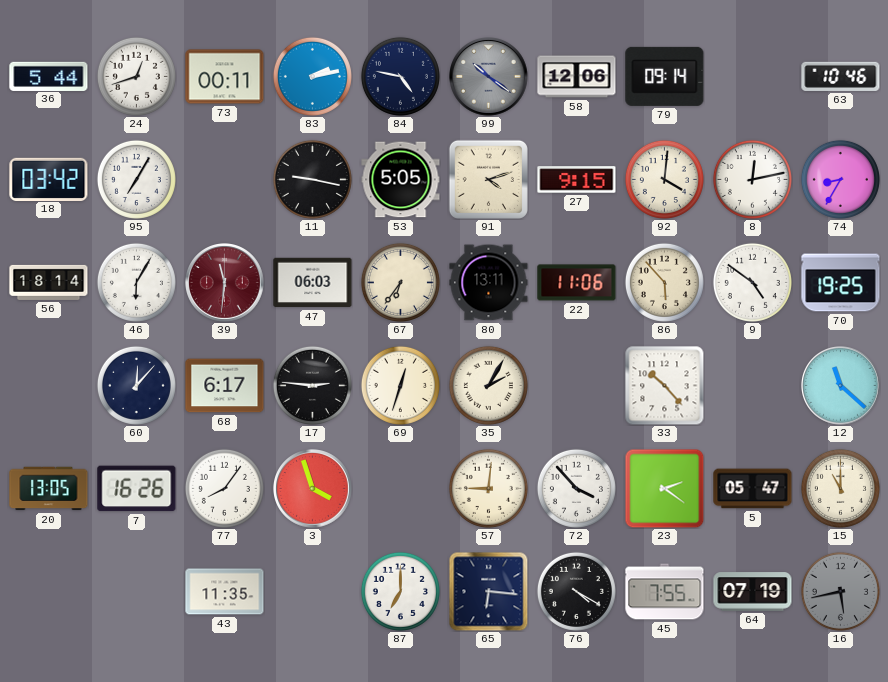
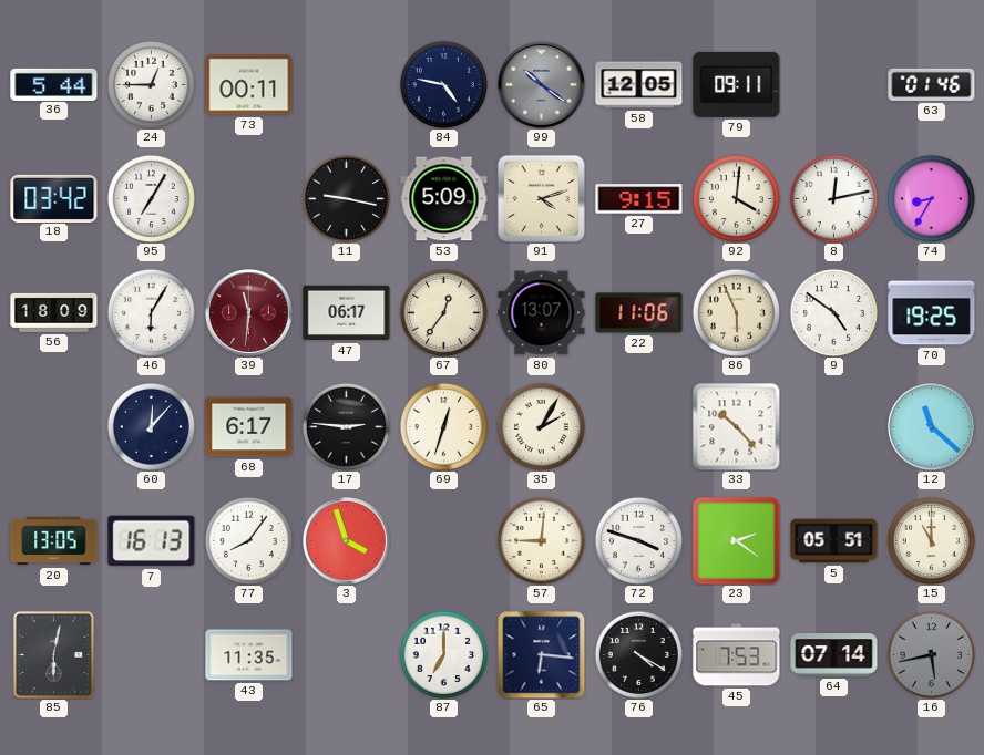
24: 12:42 -> 12:45
83: 2:13 -> none
58: 12:06 -> 12:05
79: 09:14 -> 09:11
63: 10:46 -> 01:46
53: 5:05 -> 5:09
56: 18:14 -> 18:09
47: 06:03 -> 06:17
67: 6:36 -> 12:36
80: 13:11 -> 13:07
86: 5:53 -> 5:56
7: 16:26 -> 16:13
72: 3:53 -> 3:48
5: 05:47 -> 05:51
85: none -> 6:02
45: 7:55 -> 7:53
64: 07:19 -> 07:14
